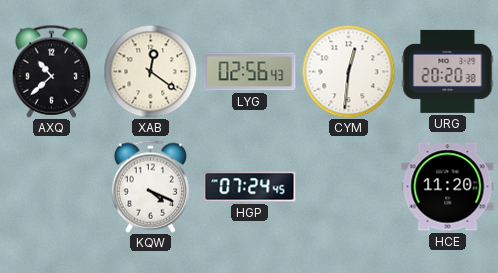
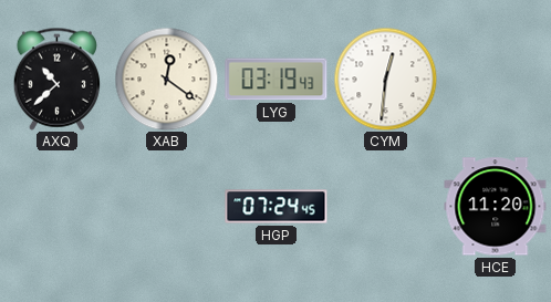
LYG: 02:56 -> 03:19
URG: 20:20 -> none
KQW: 4:19 -> none
